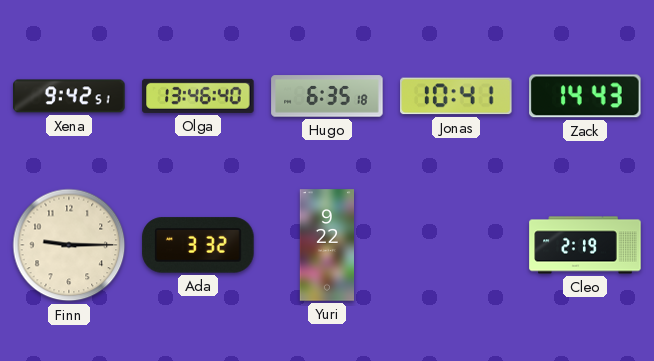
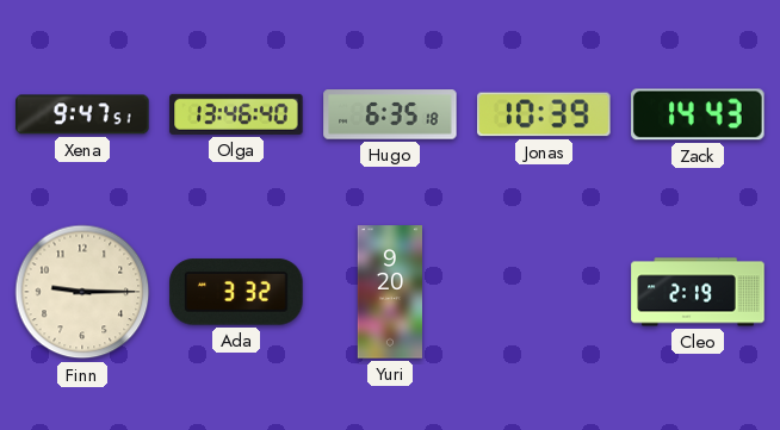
Xena: 9:42 -> 9:47
Jonas: 10:41 -> 10:39
Yuri: 9:22 -> 9:20
